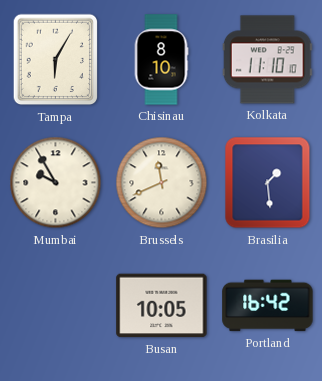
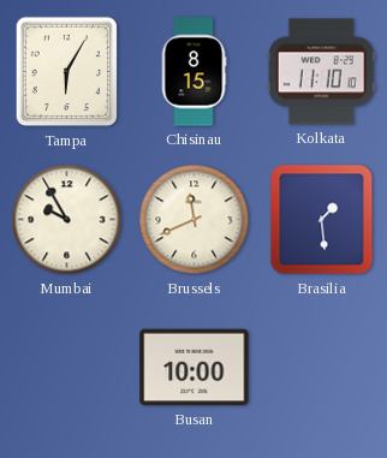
Chisinau: 8:10 -> 8:15
Busan: 10:05 -> 10:00
Portland: 16:42 -> none
